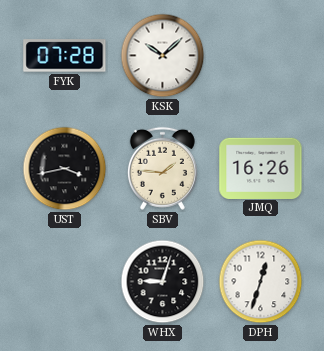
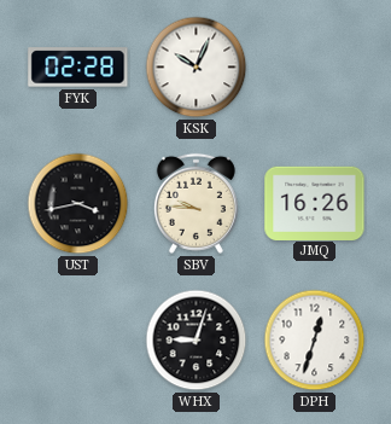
FYK: 07:28 -> 02:28
KSK: 10:08 -> 10:04
SBV: 1:46 -> 9:46
